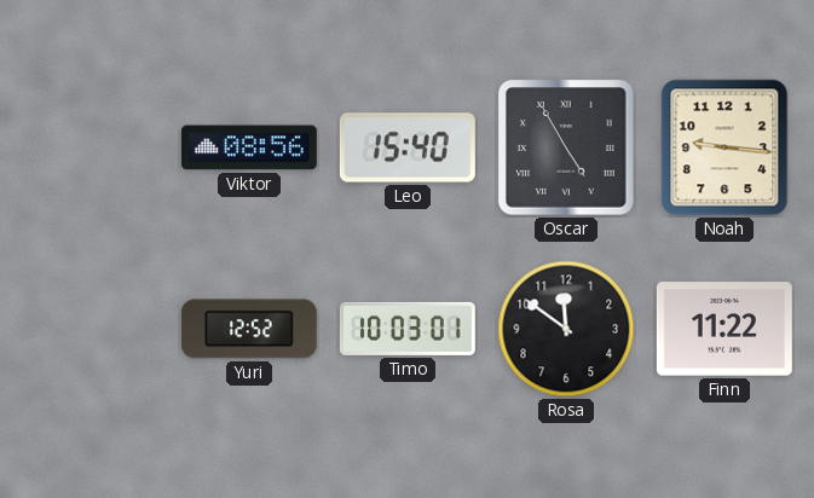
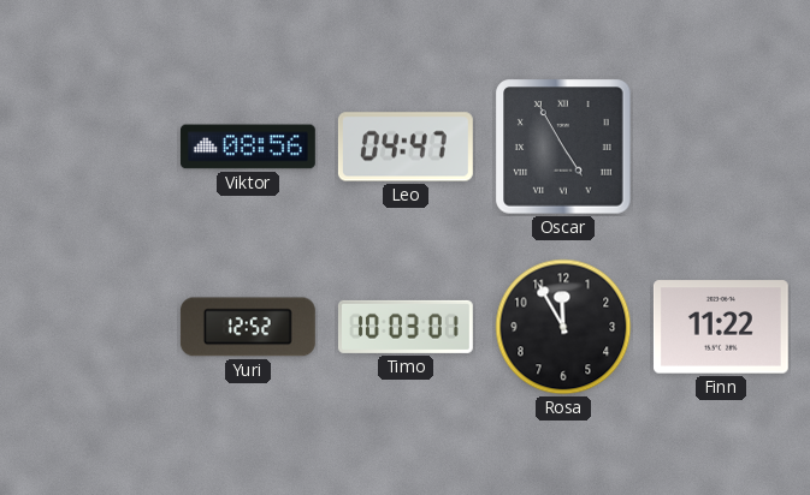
Leo: 15:40 -> 04:47
Noah: 9:16 -> none
Rosa: 11:51 -> 11:55
